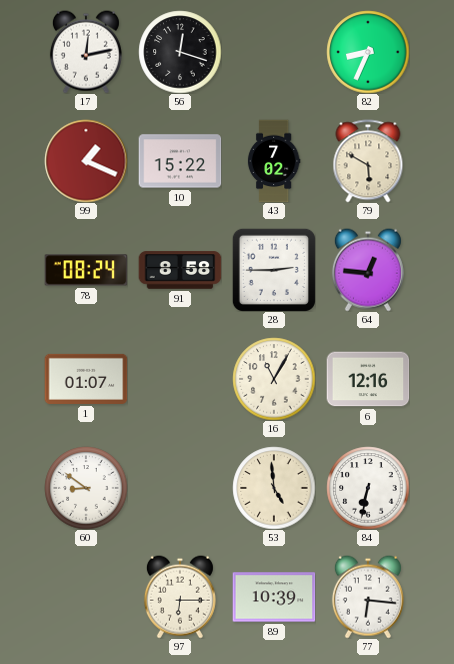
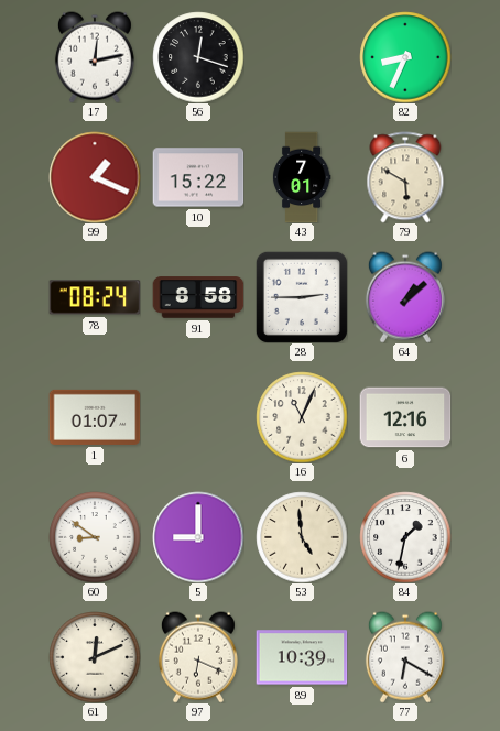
43: 7:02 -> 7:01
64: 12:46 -> 1:08
16: 11:05 -> 11:04
5: none -> 9:00
84: 6:32 -> 1:32
61: none -> 12:11
97: 6:15 -> 6:19
77: 6:16 -> 6:20
